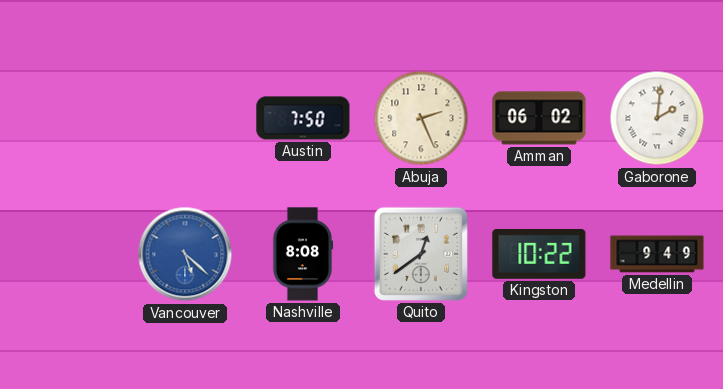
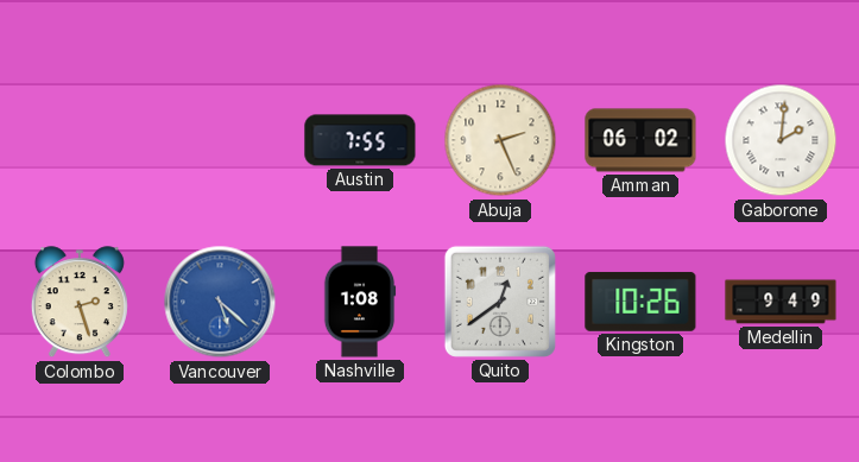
Austin: 7:50 -> 7:55
Colombo: none -> 2:27
Nashville: 8:08 -> 1:08
Kingston: 10:22 -> 10:26
